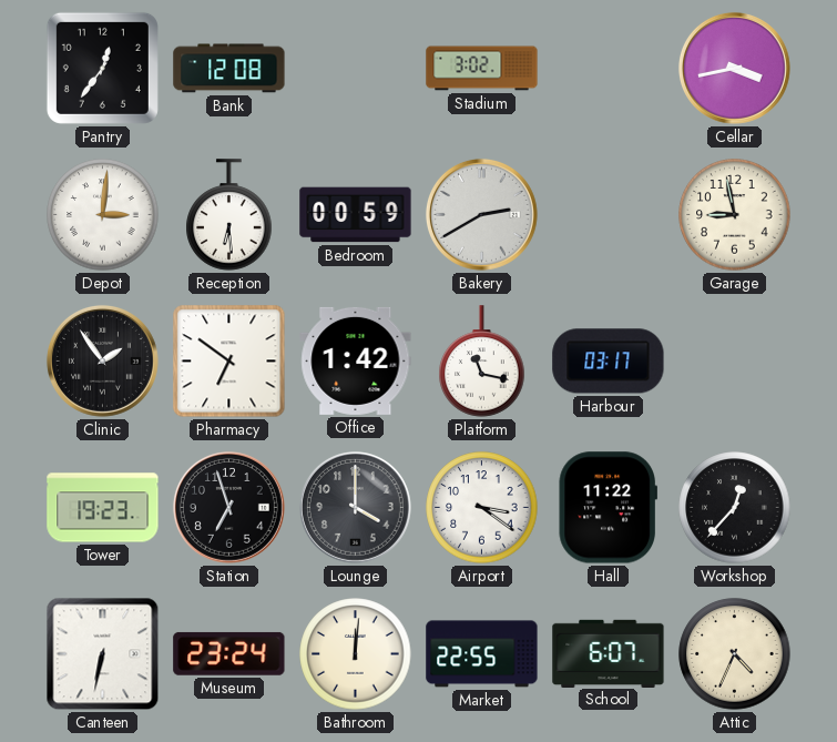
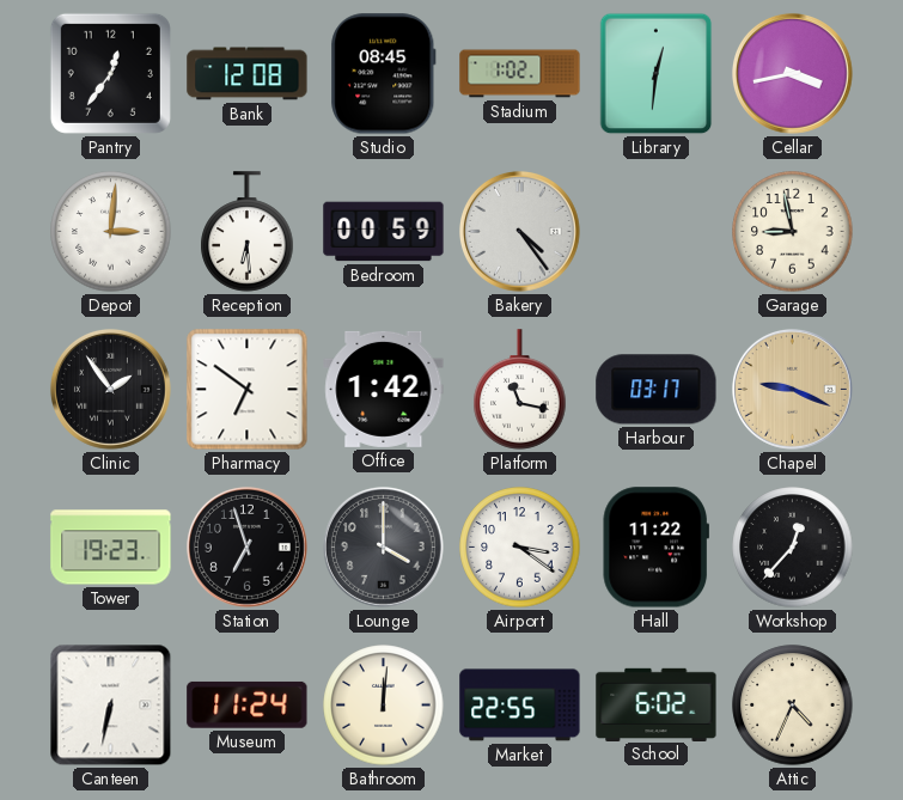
Studio: none -> 08:45
Stadium: 3:02 -> 1:02
Library: none -> 12:31
Bakery: 2:40 -> 4:24
Chapel: none -> 9:19
Museum: 23:24 -> 11:24
School: 6:07 -> 6:02
